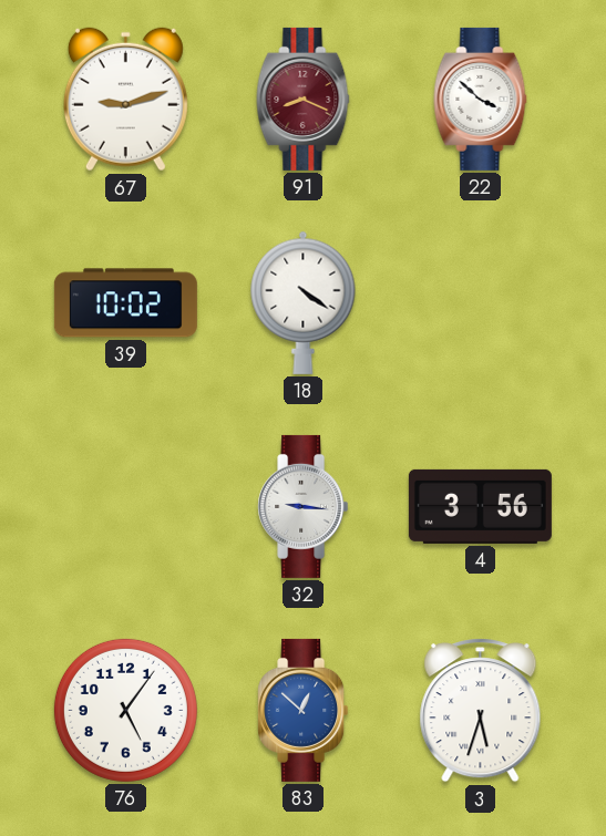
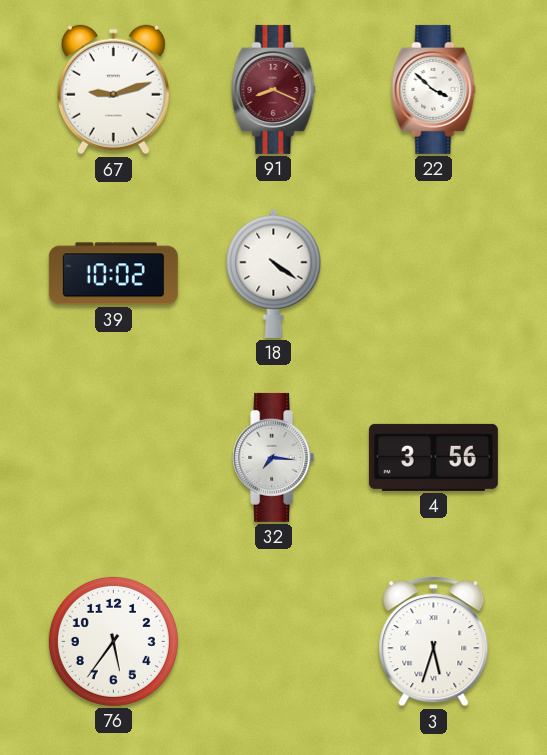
32: 9:16 -> 7:16
76: 5:06 -> 5:36
83: 12:52 -> none
